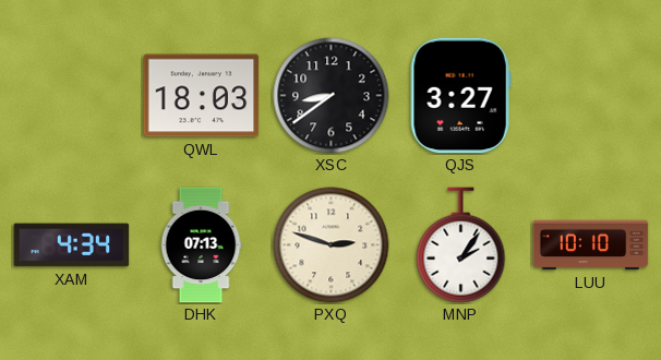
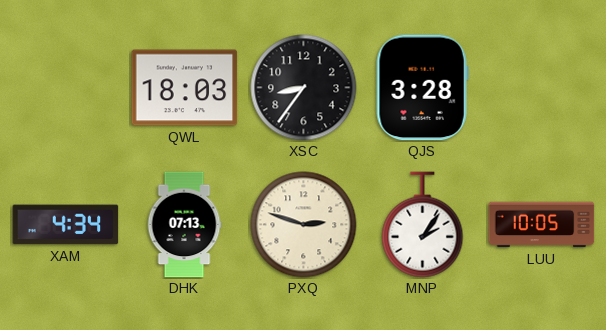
XSC: 8:39 -> 8:36
QJS: 3:27 -> 3:28
LUU: 10:10 -> 10:05
